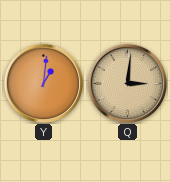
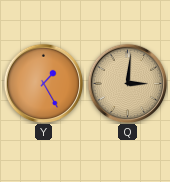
Y: 1:01 -> 1:25
